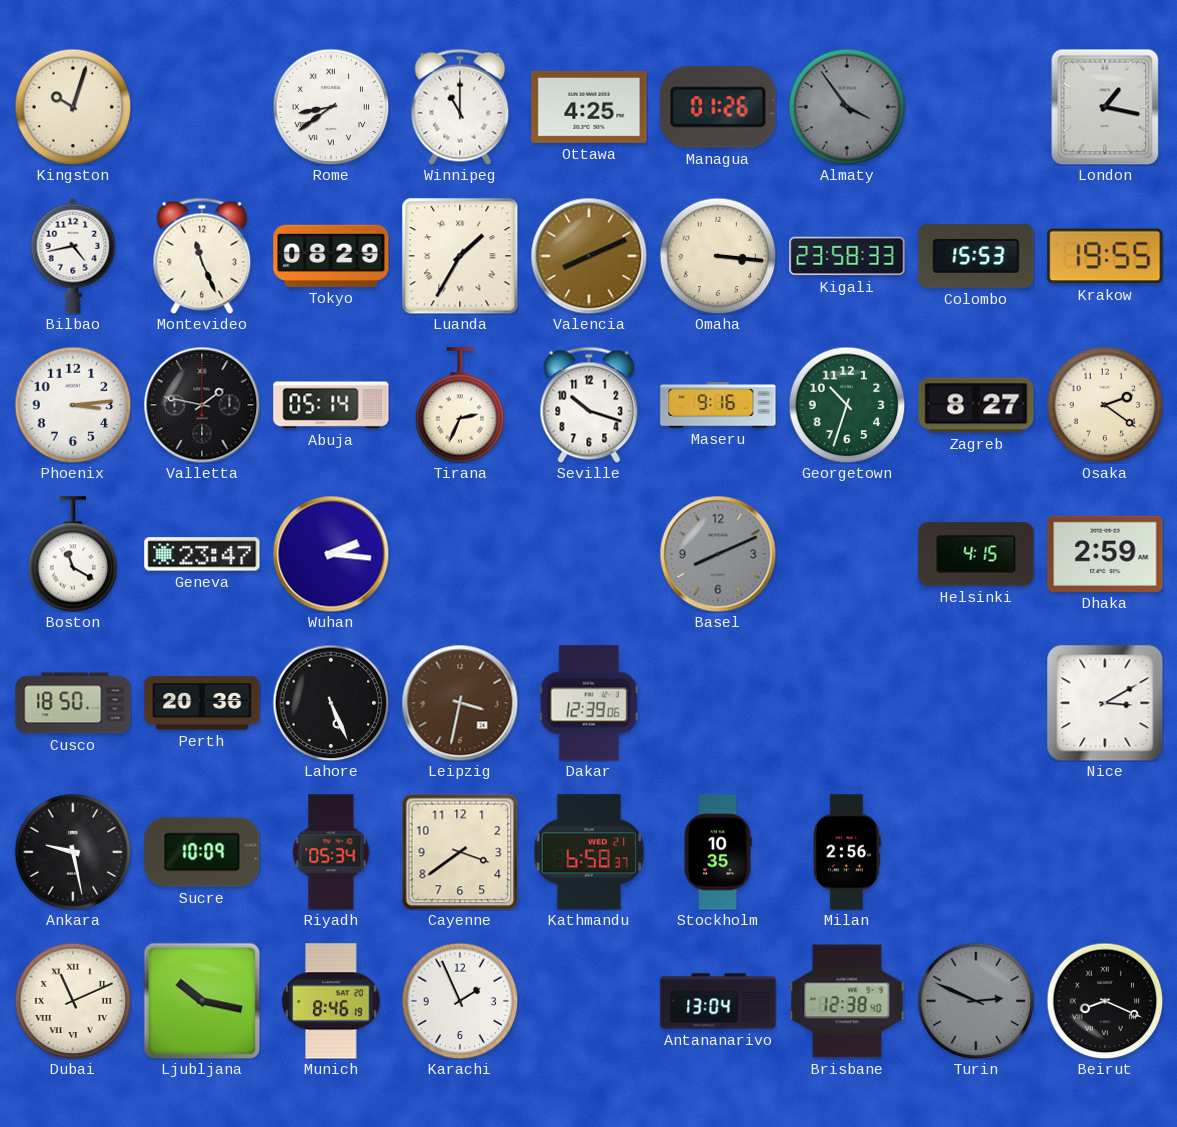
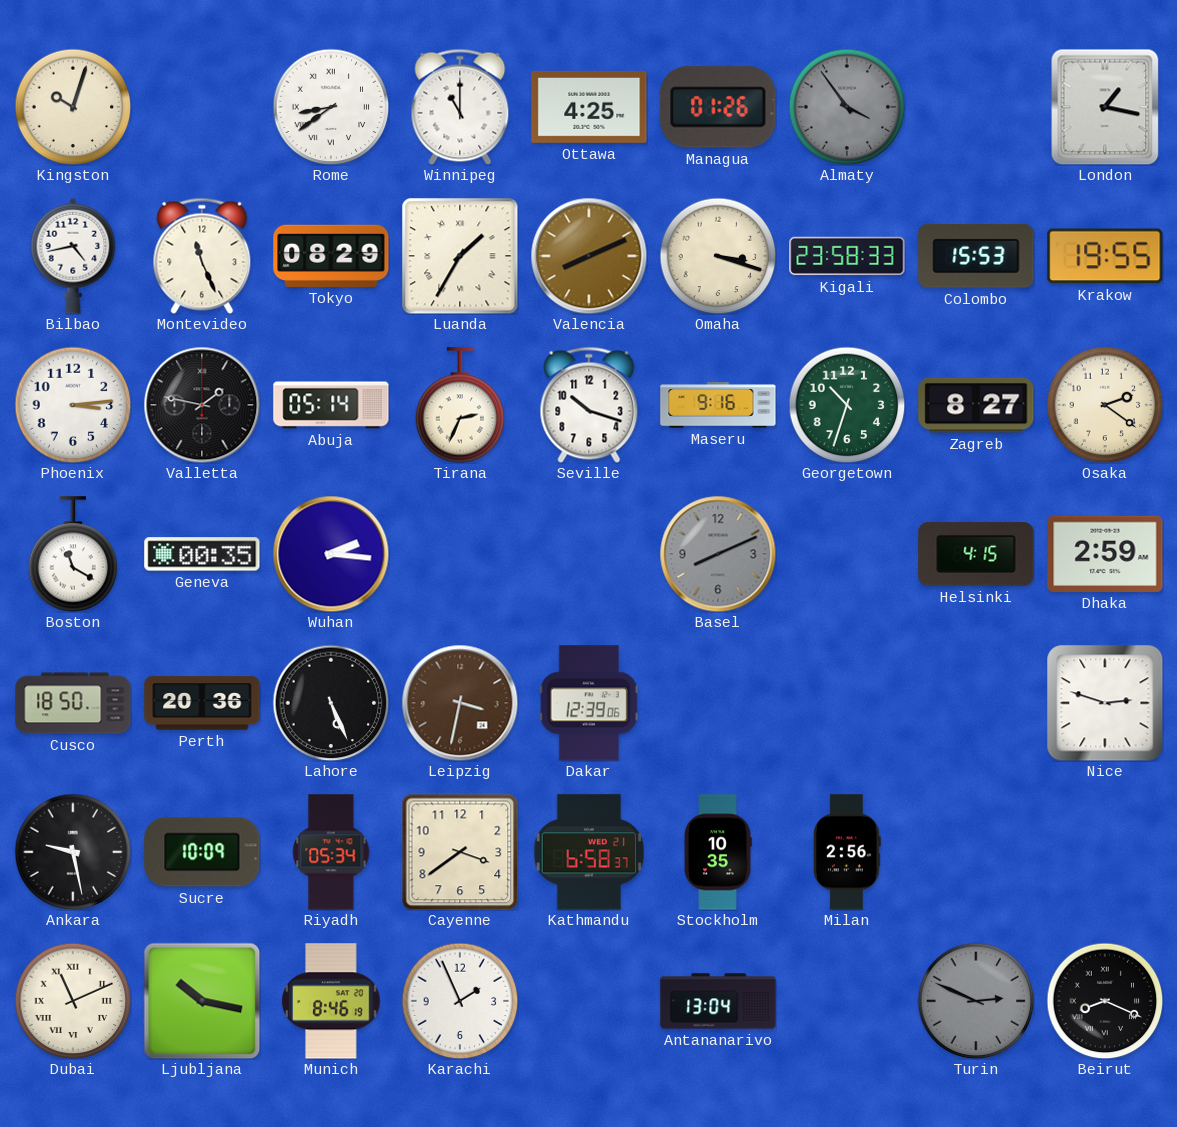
Omaha: 3:16 -> 3:18
Geneva: 23:47 -> 00:35
Nice: 3:10 -> 2:48
Brisbane: 12:38 -> none
